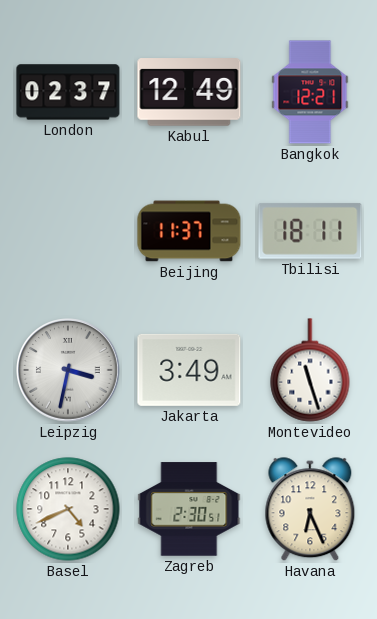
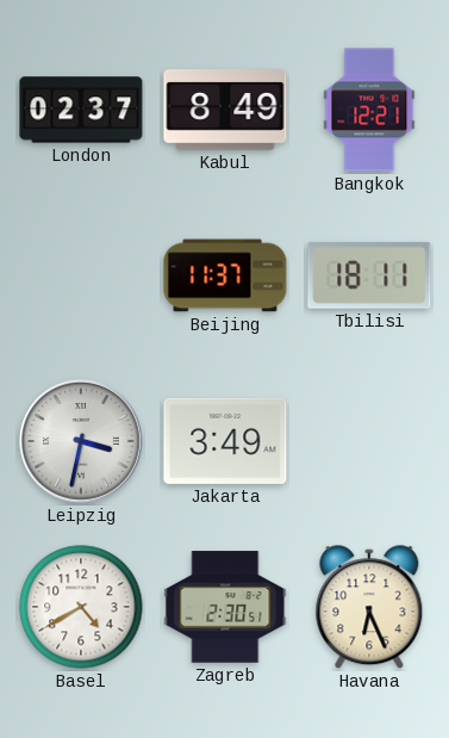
Kabul: 12:49 -> 8:49
Montevideo: 11:27 -> none
Basel: 4:41 -> 4:40
